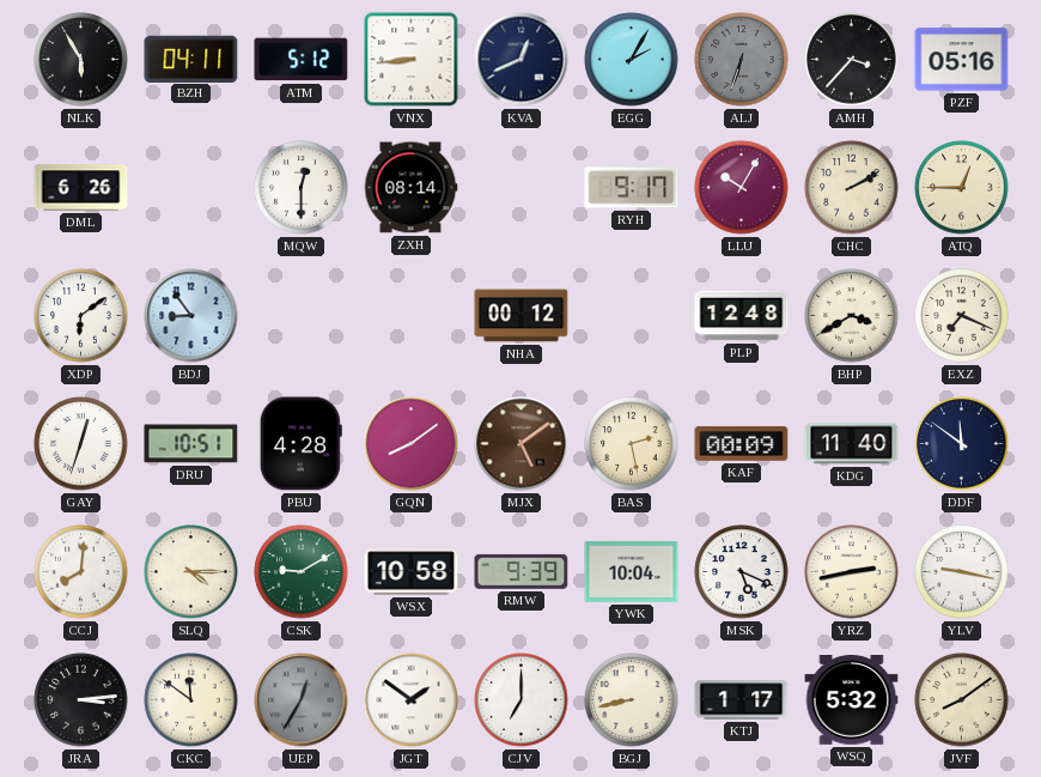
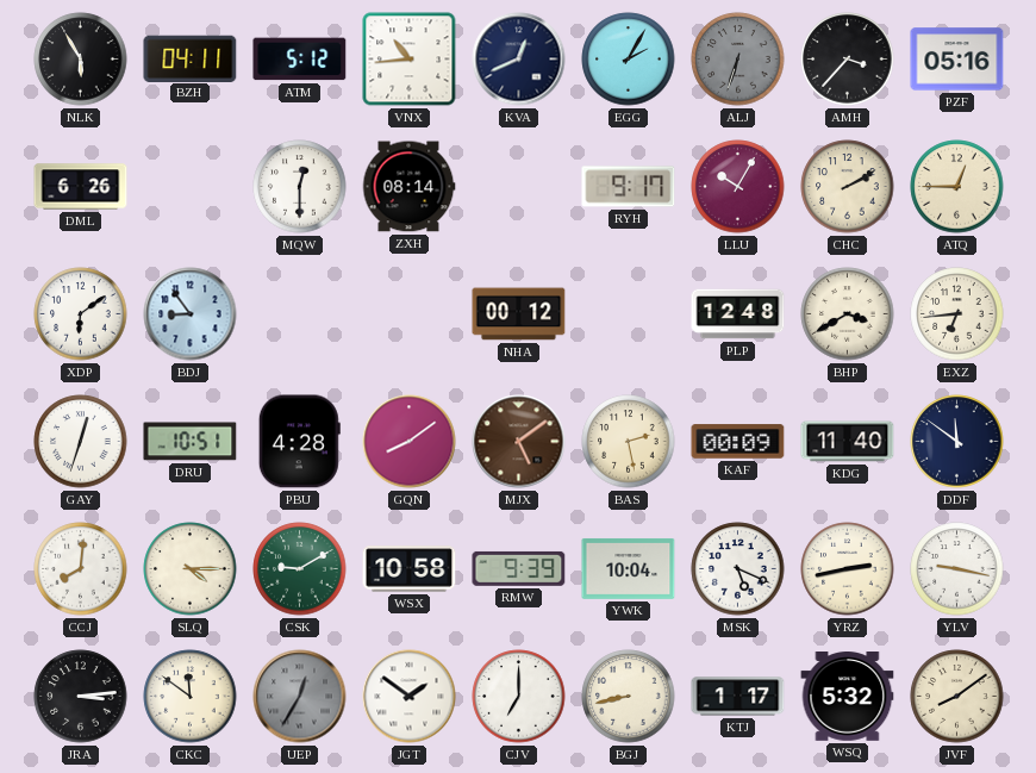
VNX: 8:44 -> 10:44
EXZ: 7:19 -> 6:44
